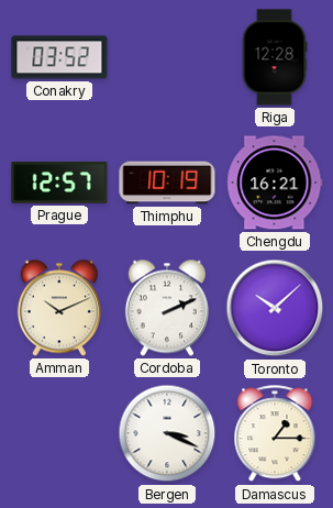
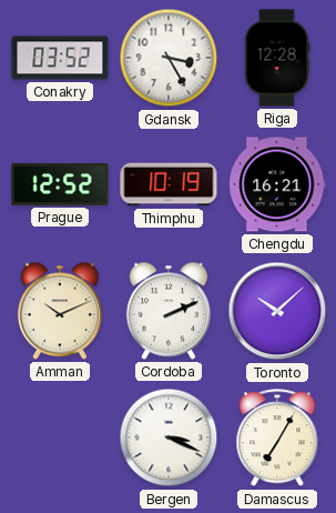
Gdansk: none -> 3:25
Prague: 12:57 -> 12:52
Damascus: 1:15 -> 7:05
